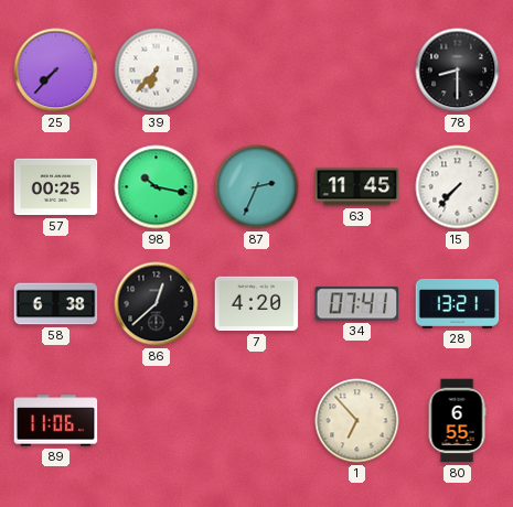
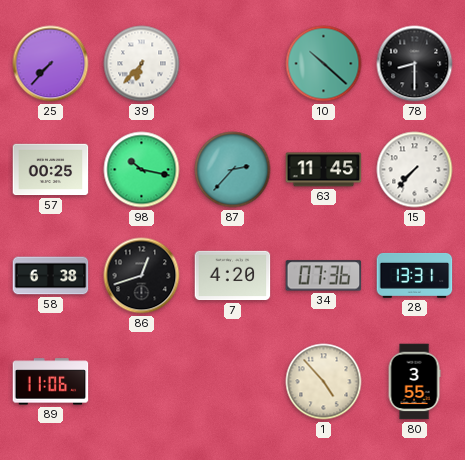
10: none -> 10:22
87: 2:34 -> 2:37
86: 12:38 -> 12:42
34: 07:41 -> 07:36
28: 13:21 -> 13:31
1: 6:53 -> 4:53
80: 6:55 -> 3:55
